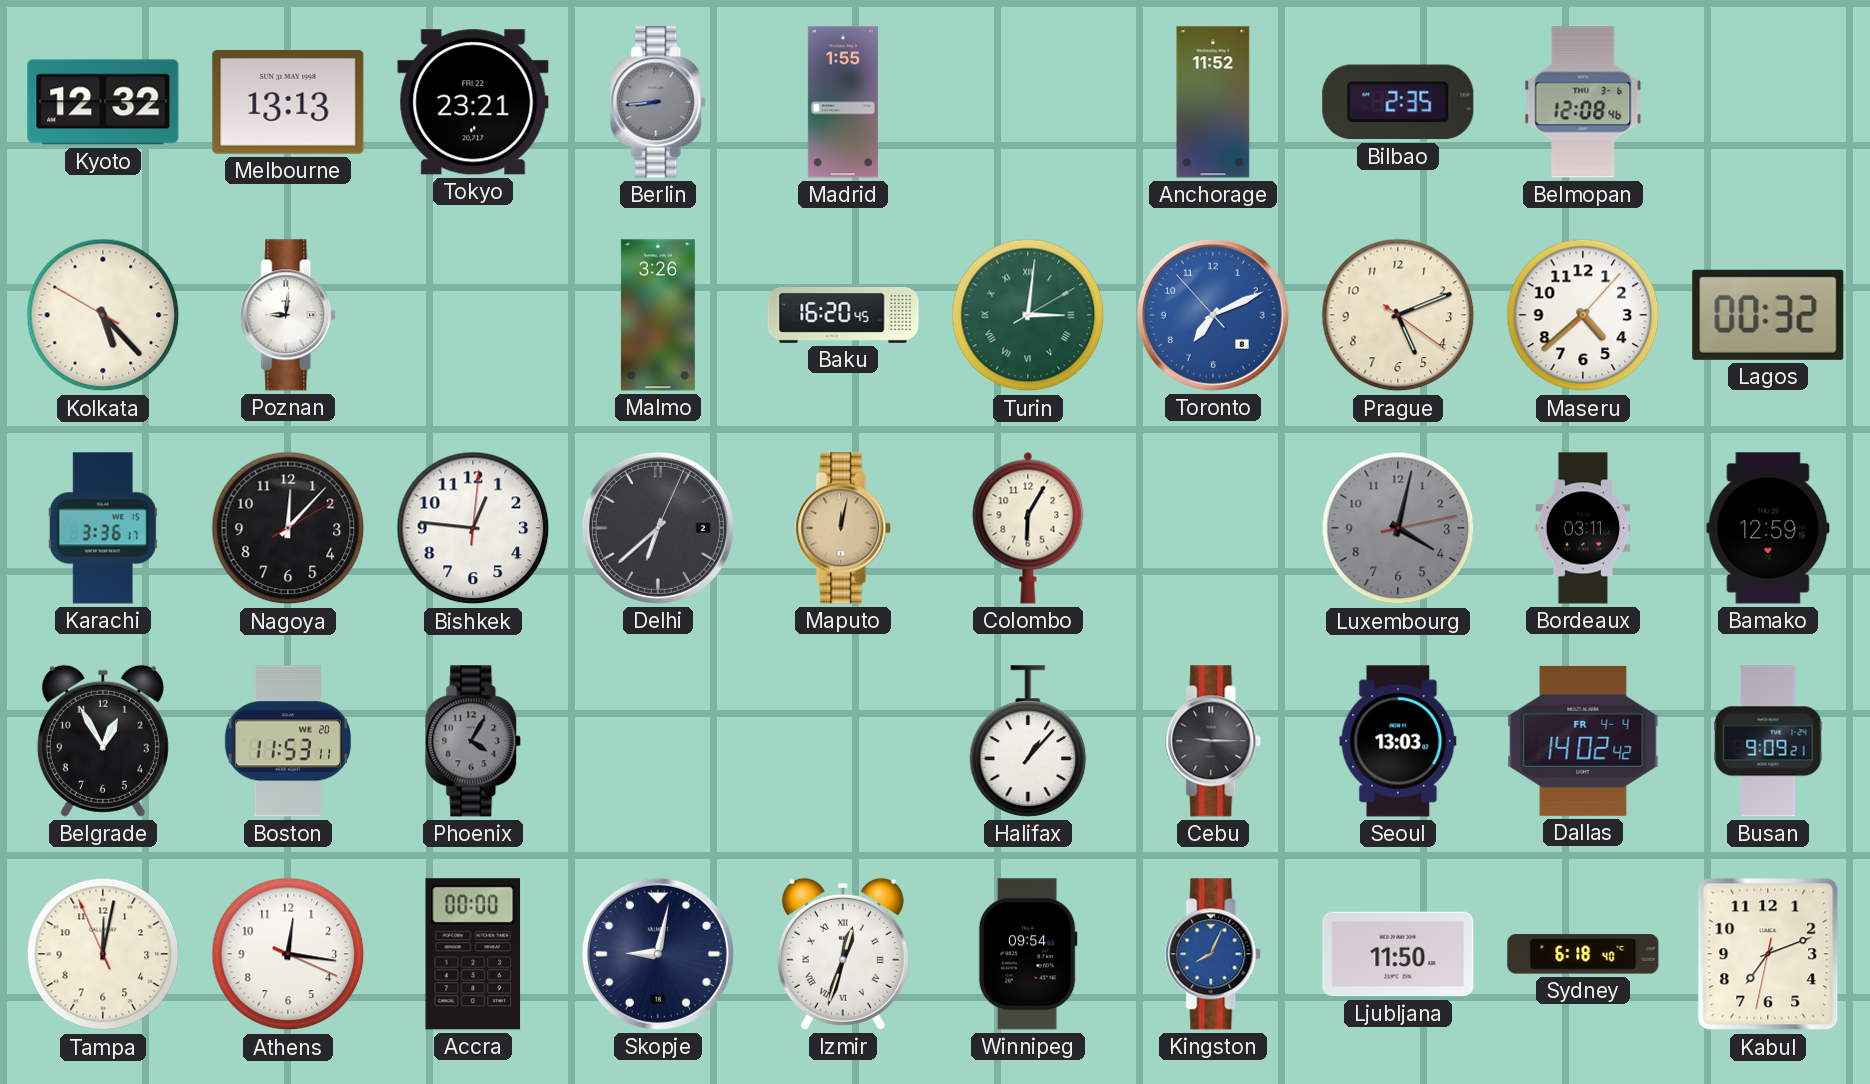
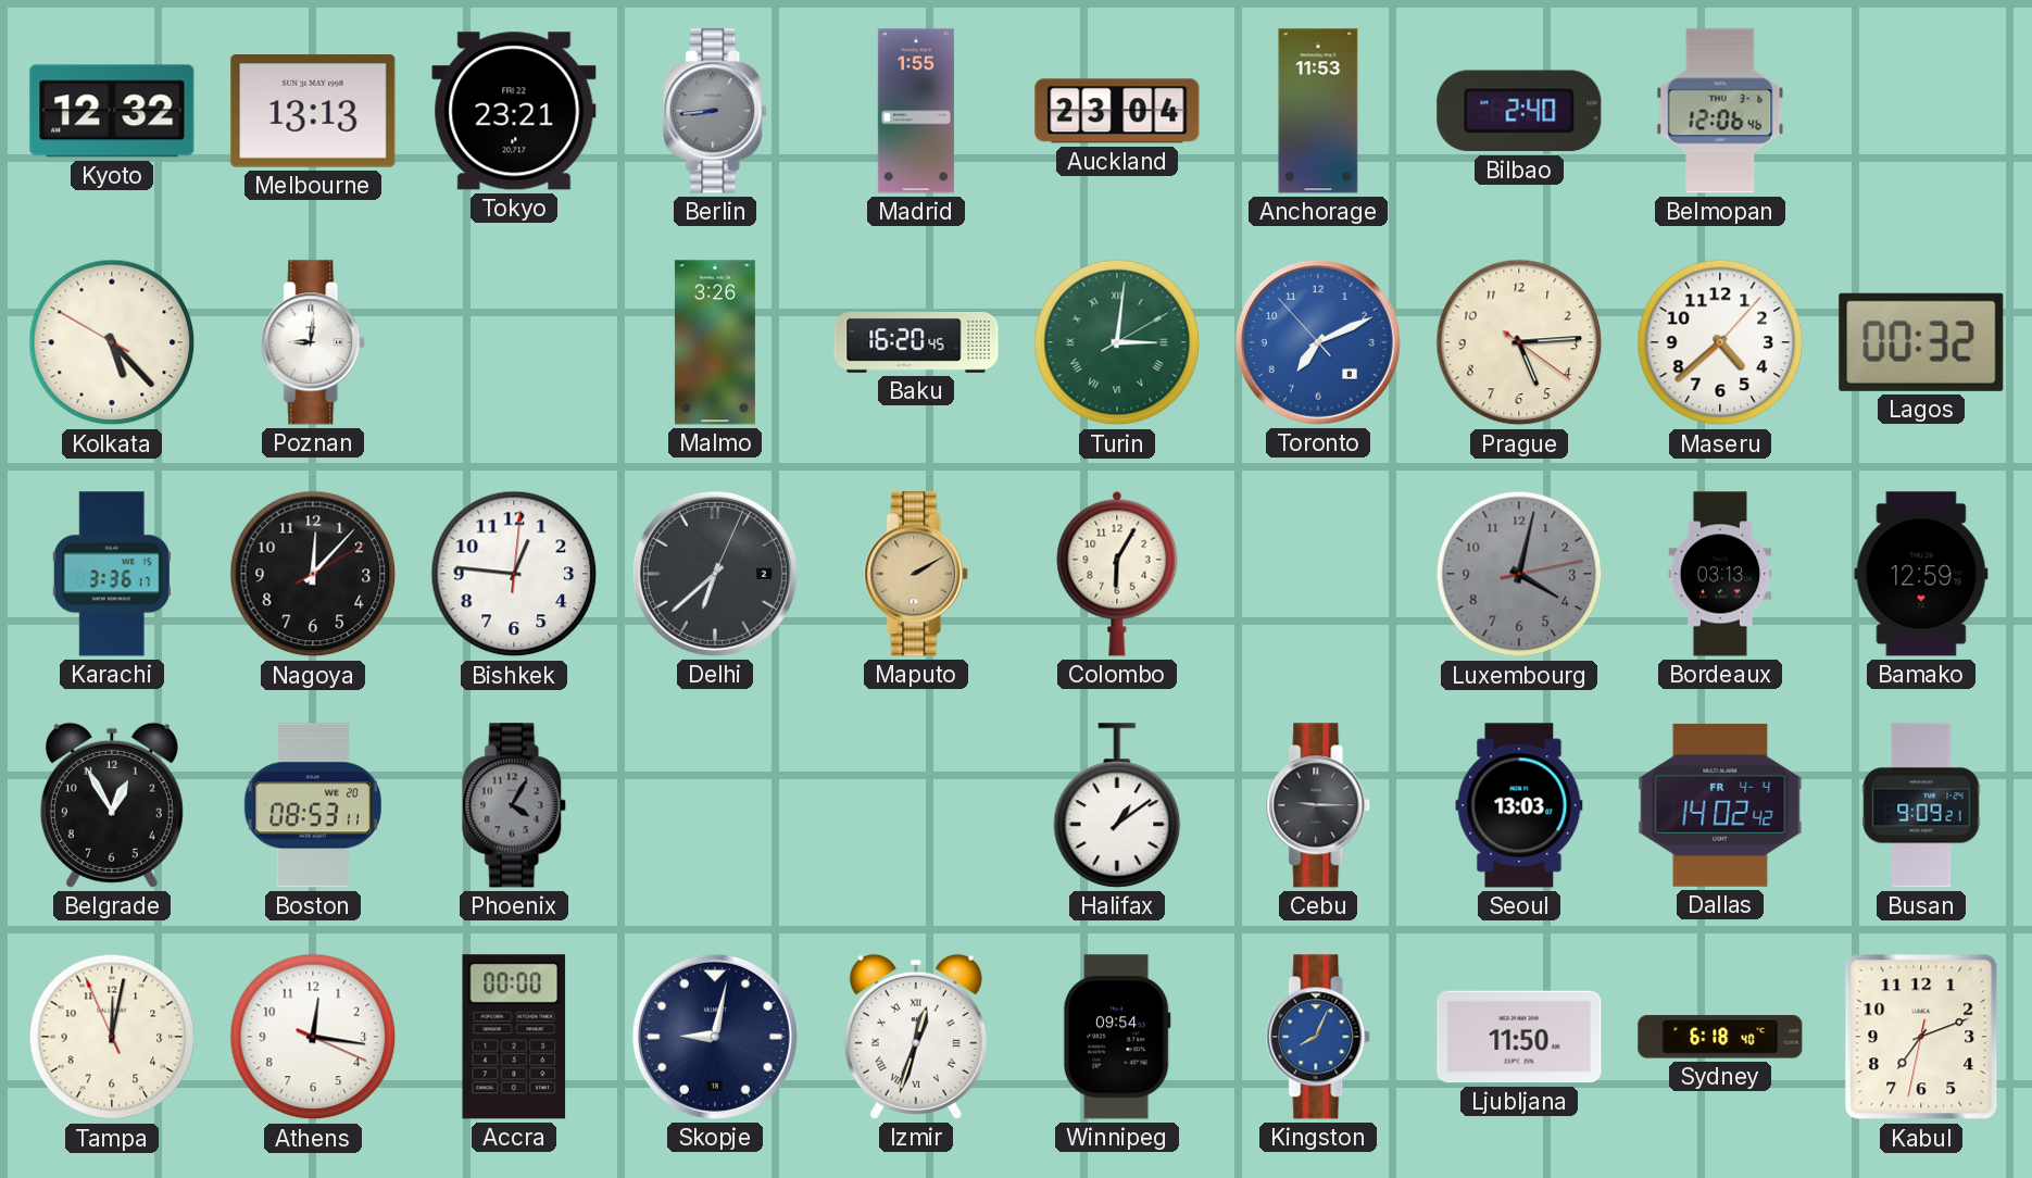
Auckland: none -> 23:04
Anchorage: 11:52 -> 11:53
Bilbao: 2:35 -> 2:40
Belmopan: 12:08 -> 12:06
Prague: 5:11 -> 5:14
Maputo: 12:02 -> 2:10
Bordeaux: 03:11 -> 03:13
Boston: 11:53 -> 08:53
Halifax: 1:07 -> 1:09
